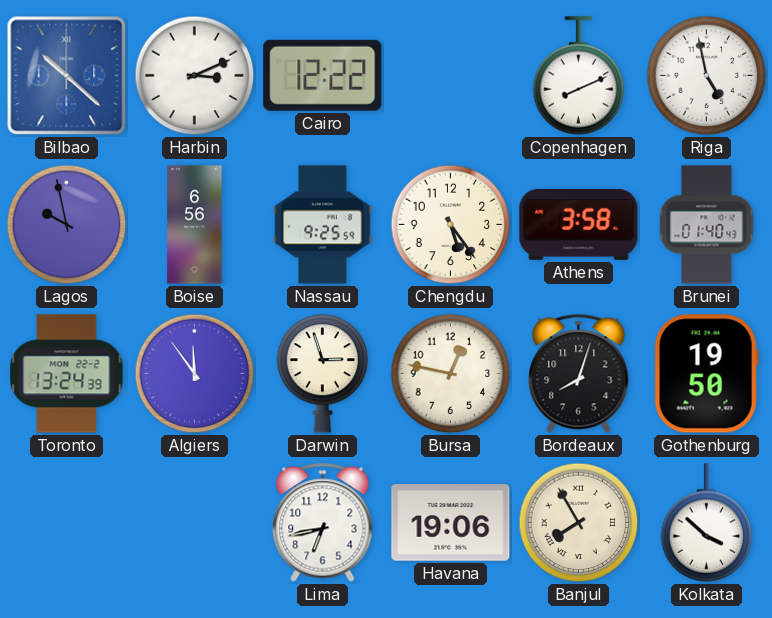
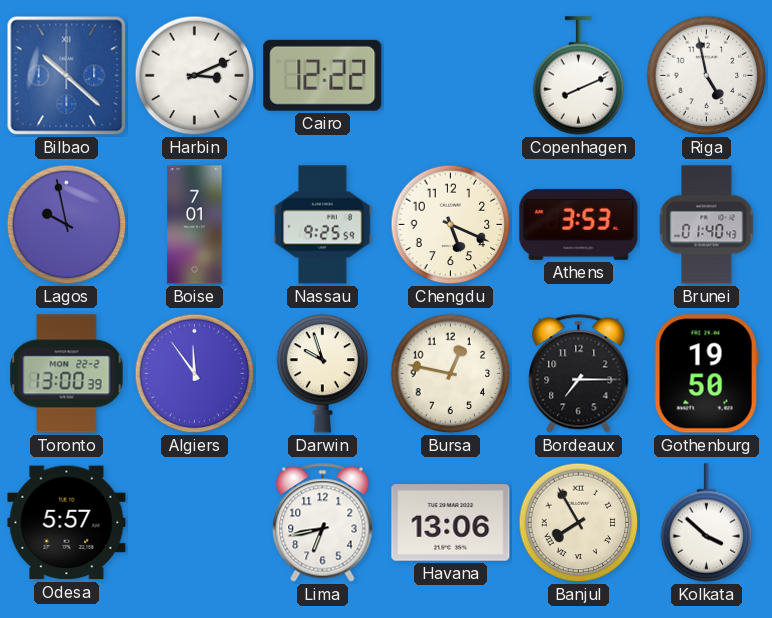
Boise: 6:56 -> 7:01
Chengdu: 5:24 -> 5:19
Athens: 3:58 -> 3:53
Toronto: 13:24 -> 13:00
Darwin: 2:57 -> 9:57
Bordeaux: 8:03 -> 7:15
Odesa: none -> 5:57
Havana: 19:06 -> 13:06
